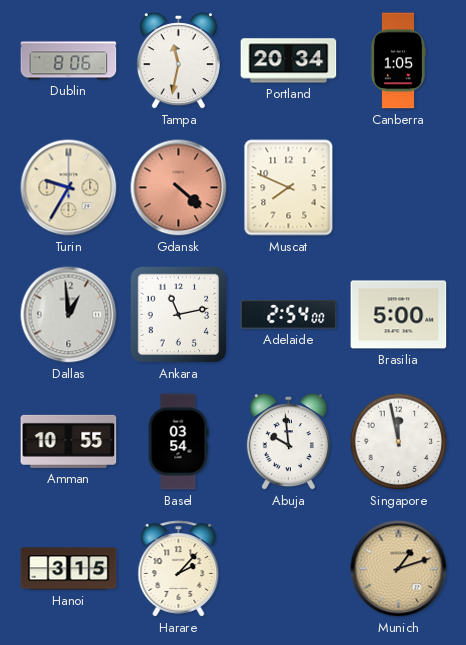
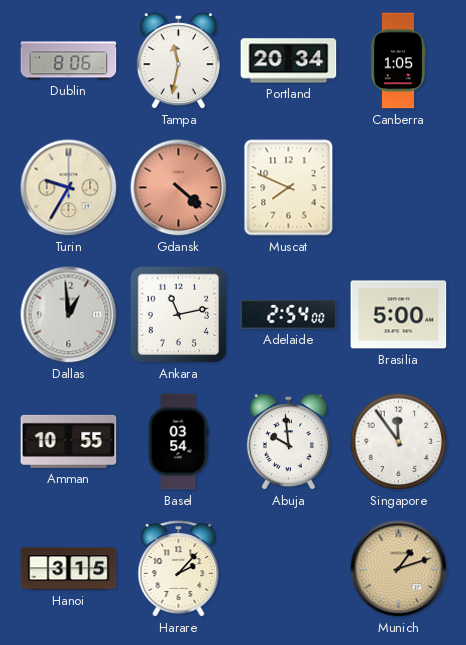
Singapore: 11:58 -> 11:54
